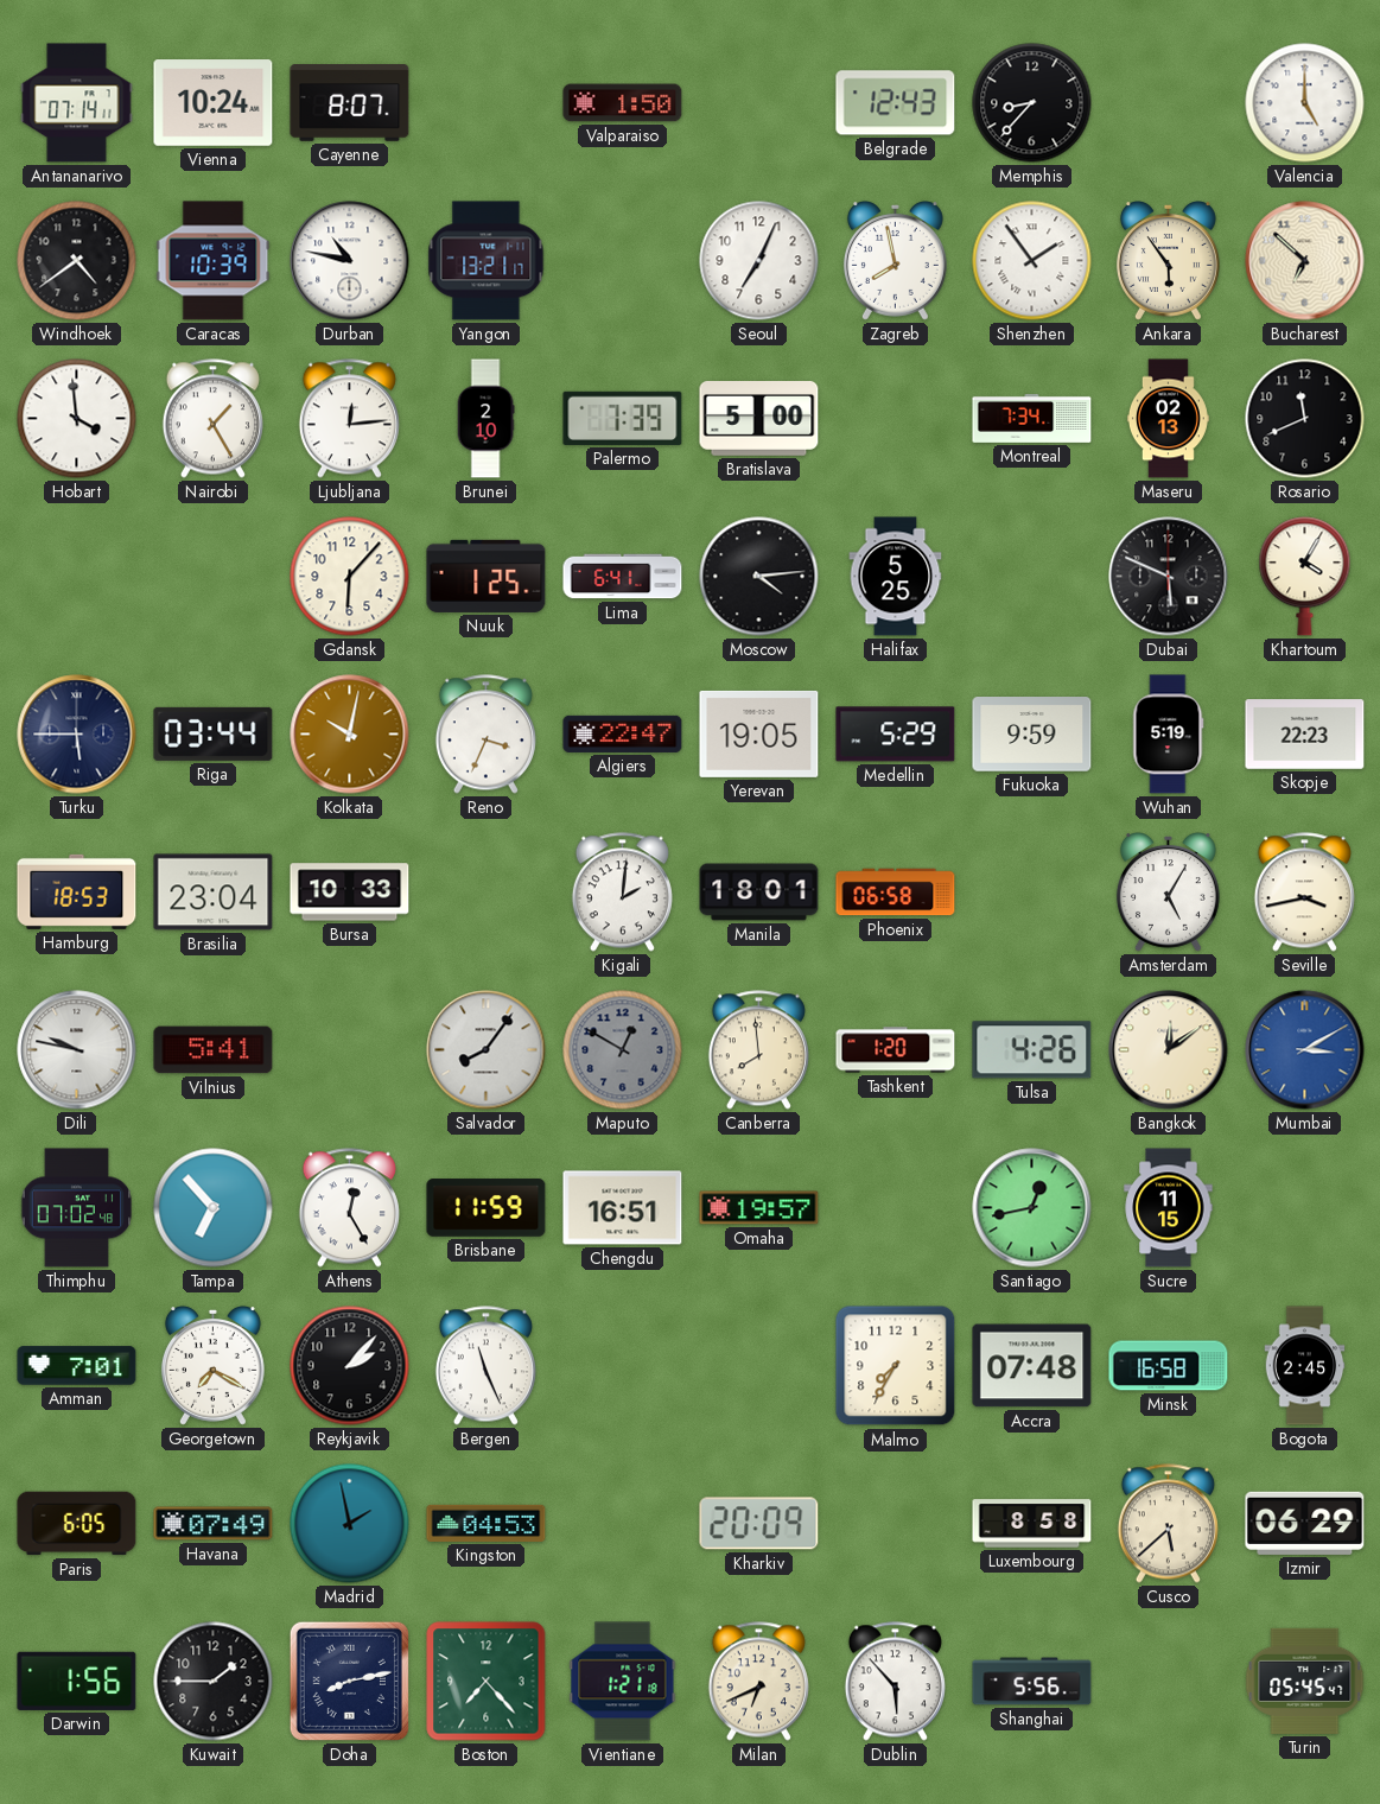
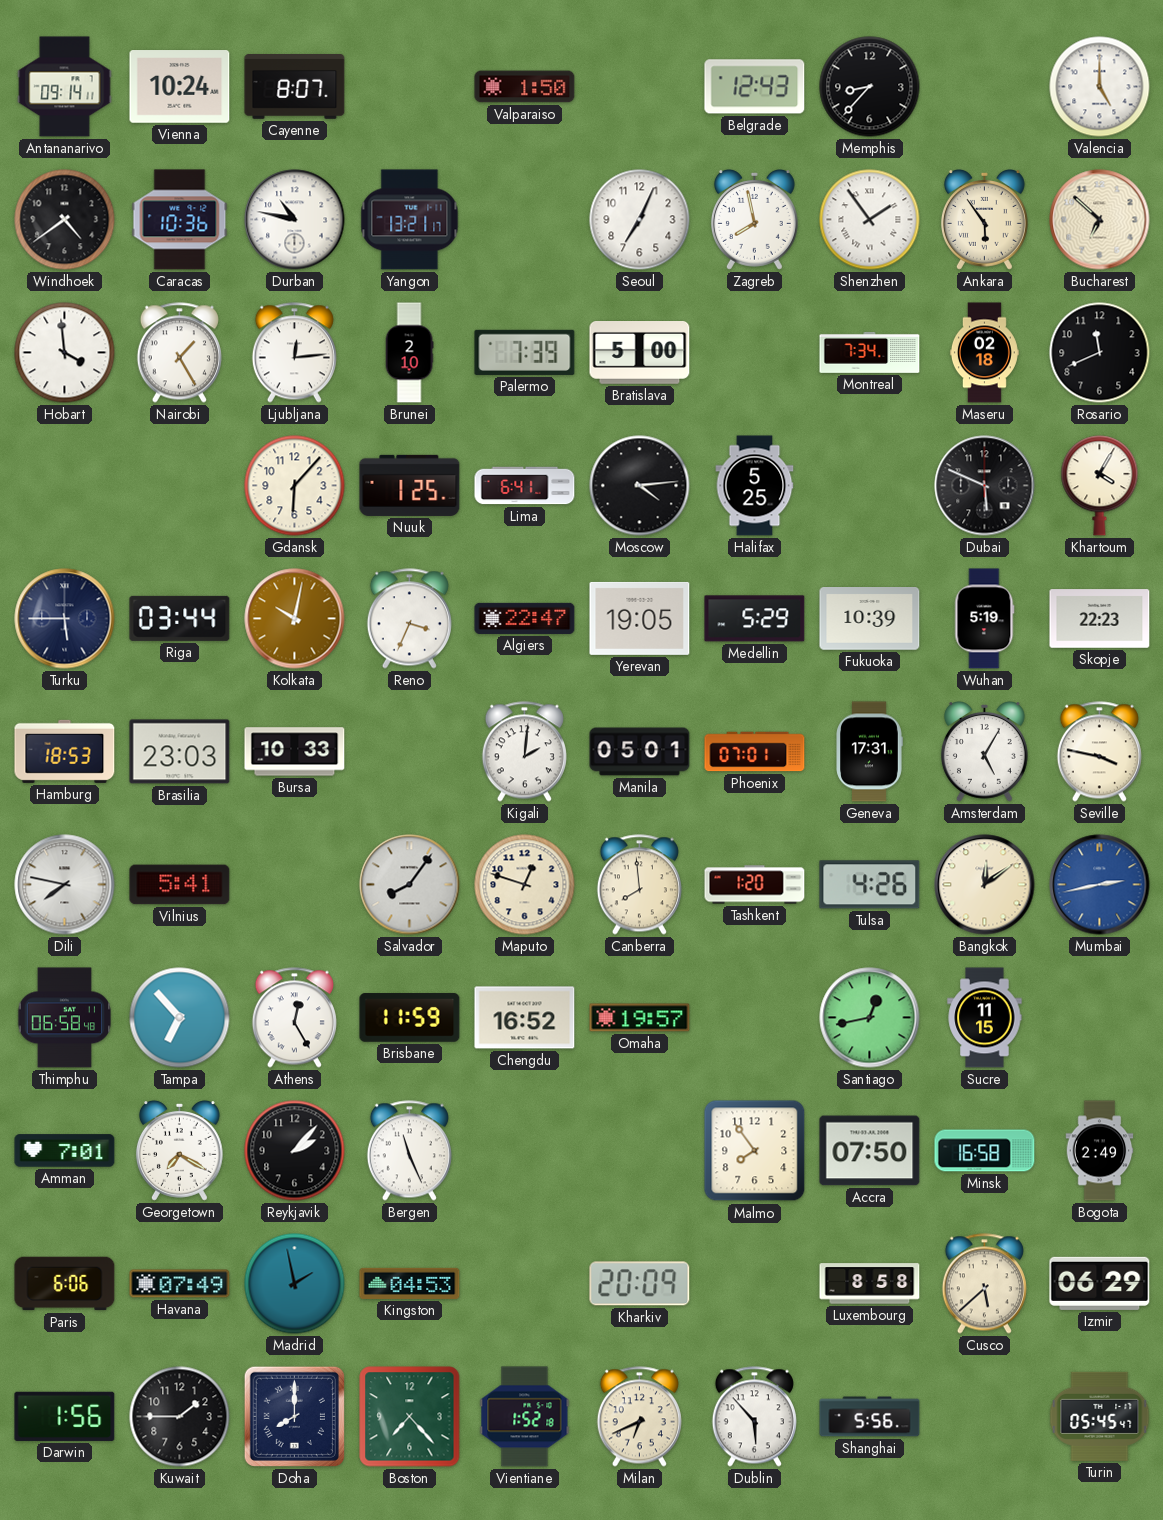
Antananarivo: 07:14 -> 09:14
Caracas: 10:39 -> 10:36
Maseru: 02:13 -> 02:18
Fukuoka: 9:59 -> 10:39
Brasilia: 23:04 -> 23:03
Manila: 18:01 -> 05:01
Phoenix: 06:58 -> 07:01
Geneva: none -> 17:31
Seville: 3:43 -> 3:47
Dili: 9:47 -> 7:47
Maputo: 12:50 -> 12:48
Maputo dial: grey -> cream
Mumbai: 3:10 -> 2:43
Thimphu: 07:02 -> 06:58
Chengdu: 16:51 -> 16:52
Malmo: 7:35 -> 7:54
Accra: 07:48 -> 07:50
Bogota: 2:45 -> 2:49
Paris: 6:05 -> 6:06
Doha: 8:13 -> 8:00
Vientiane: 1:21 -> 1:52
